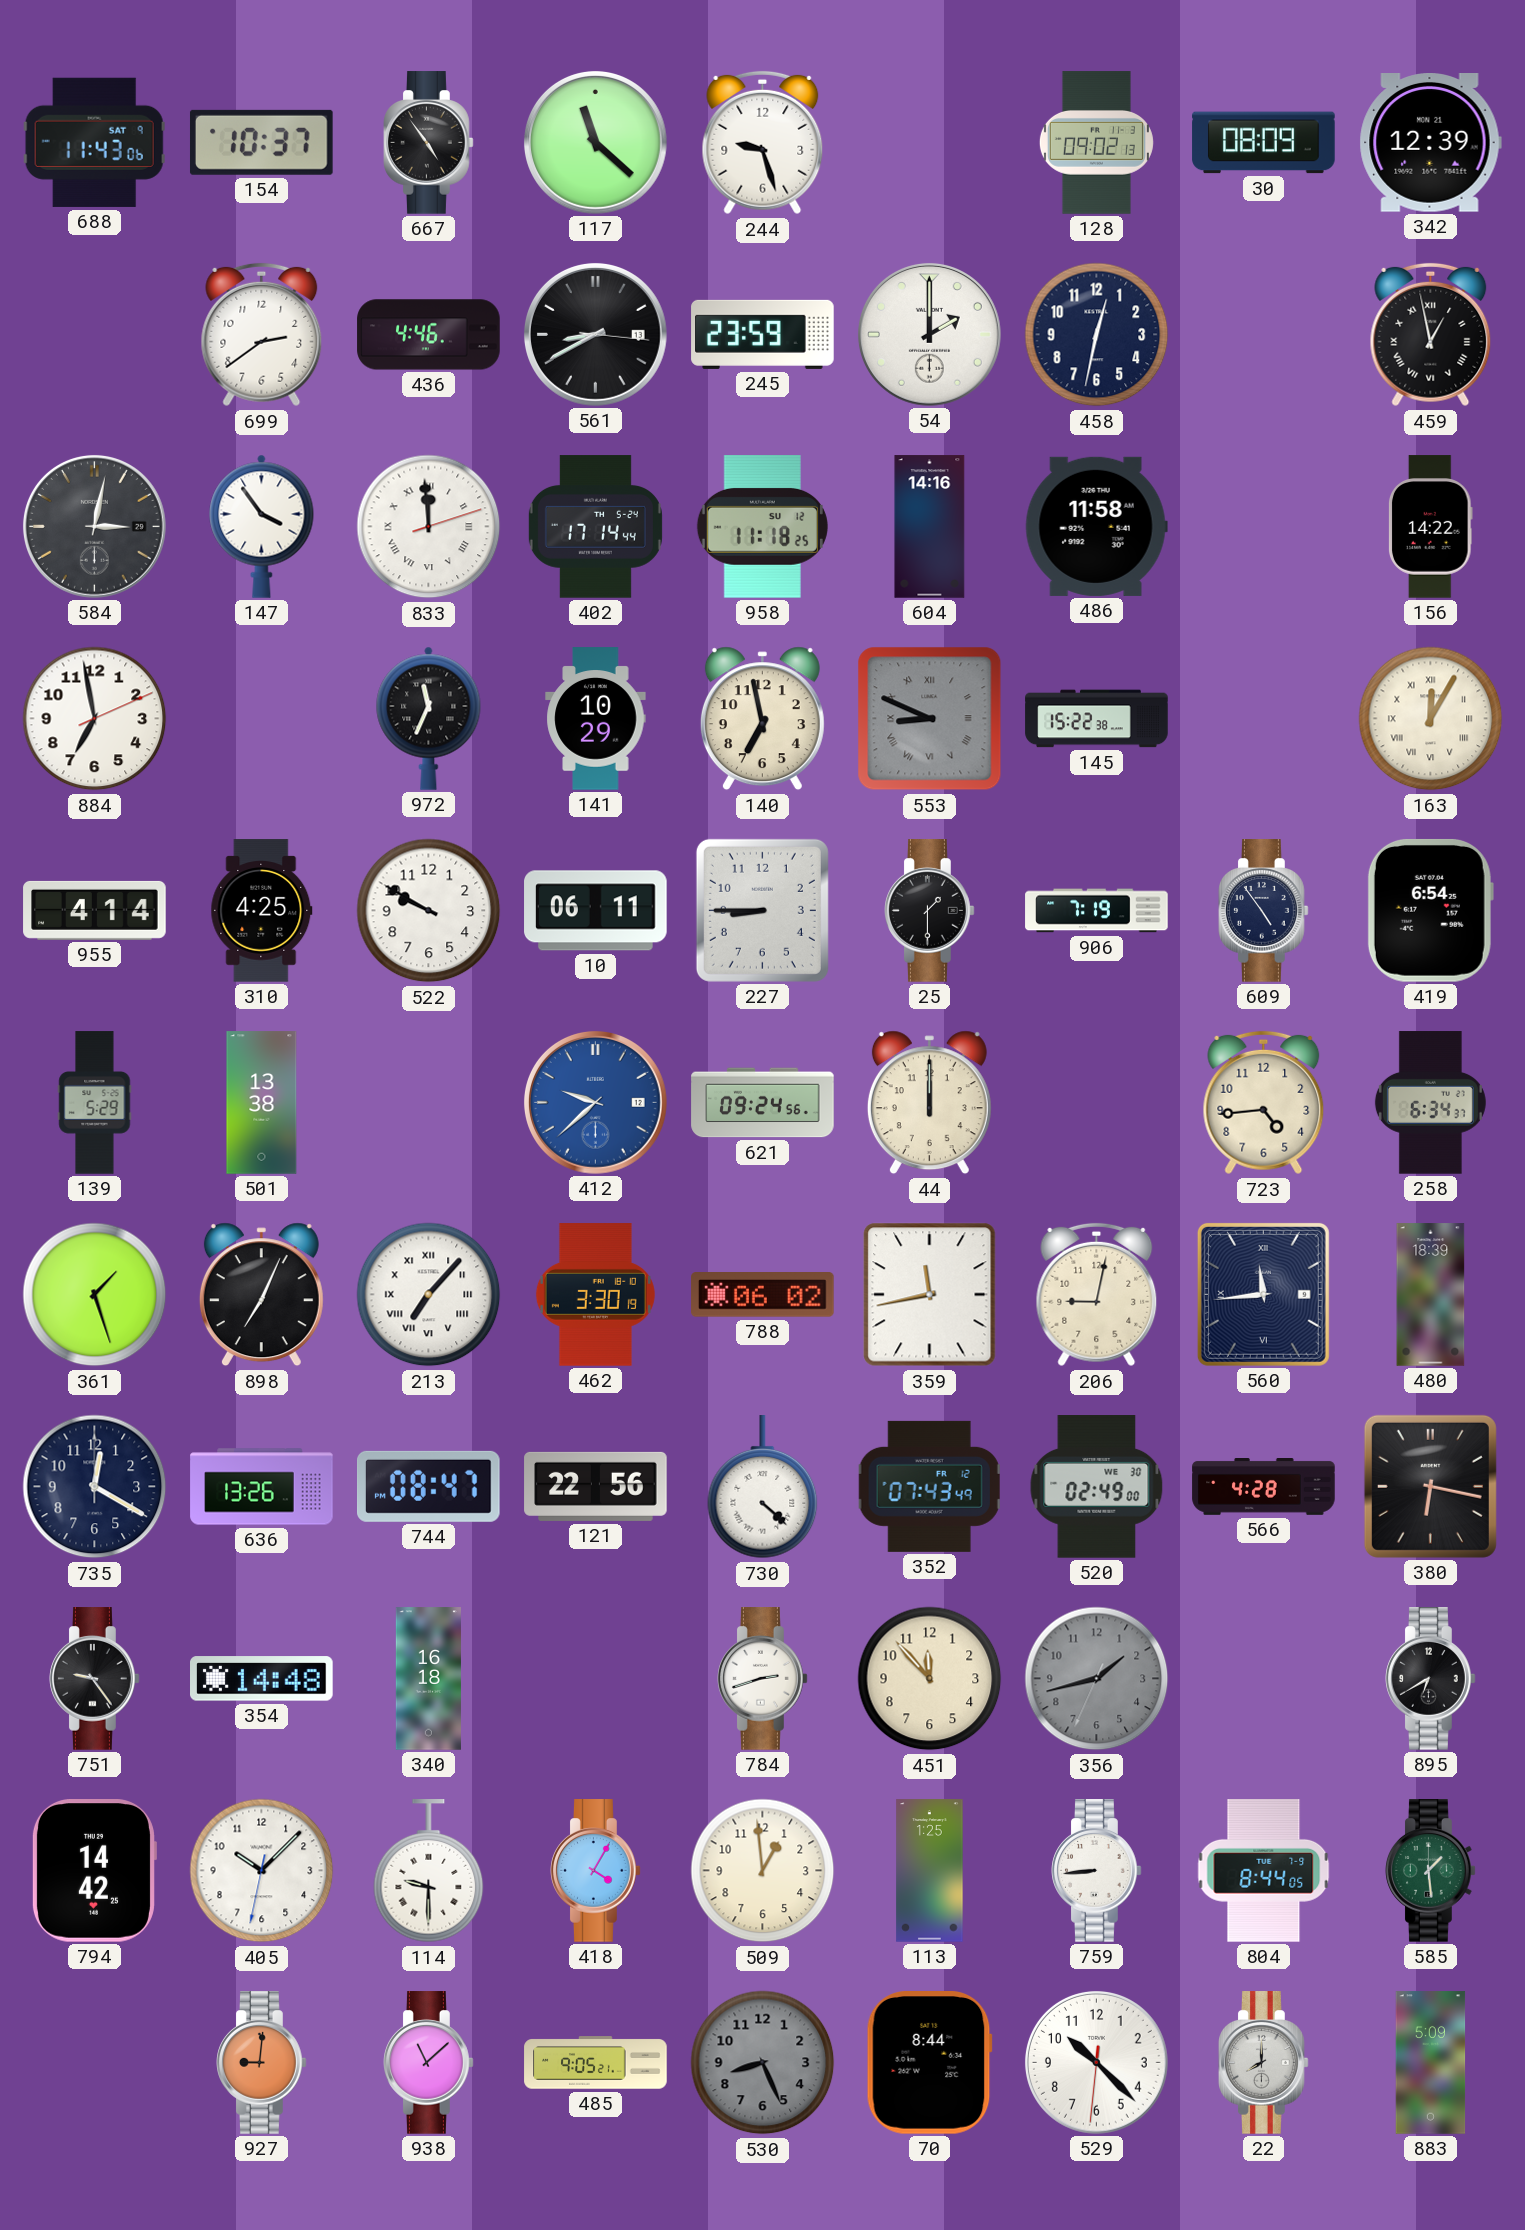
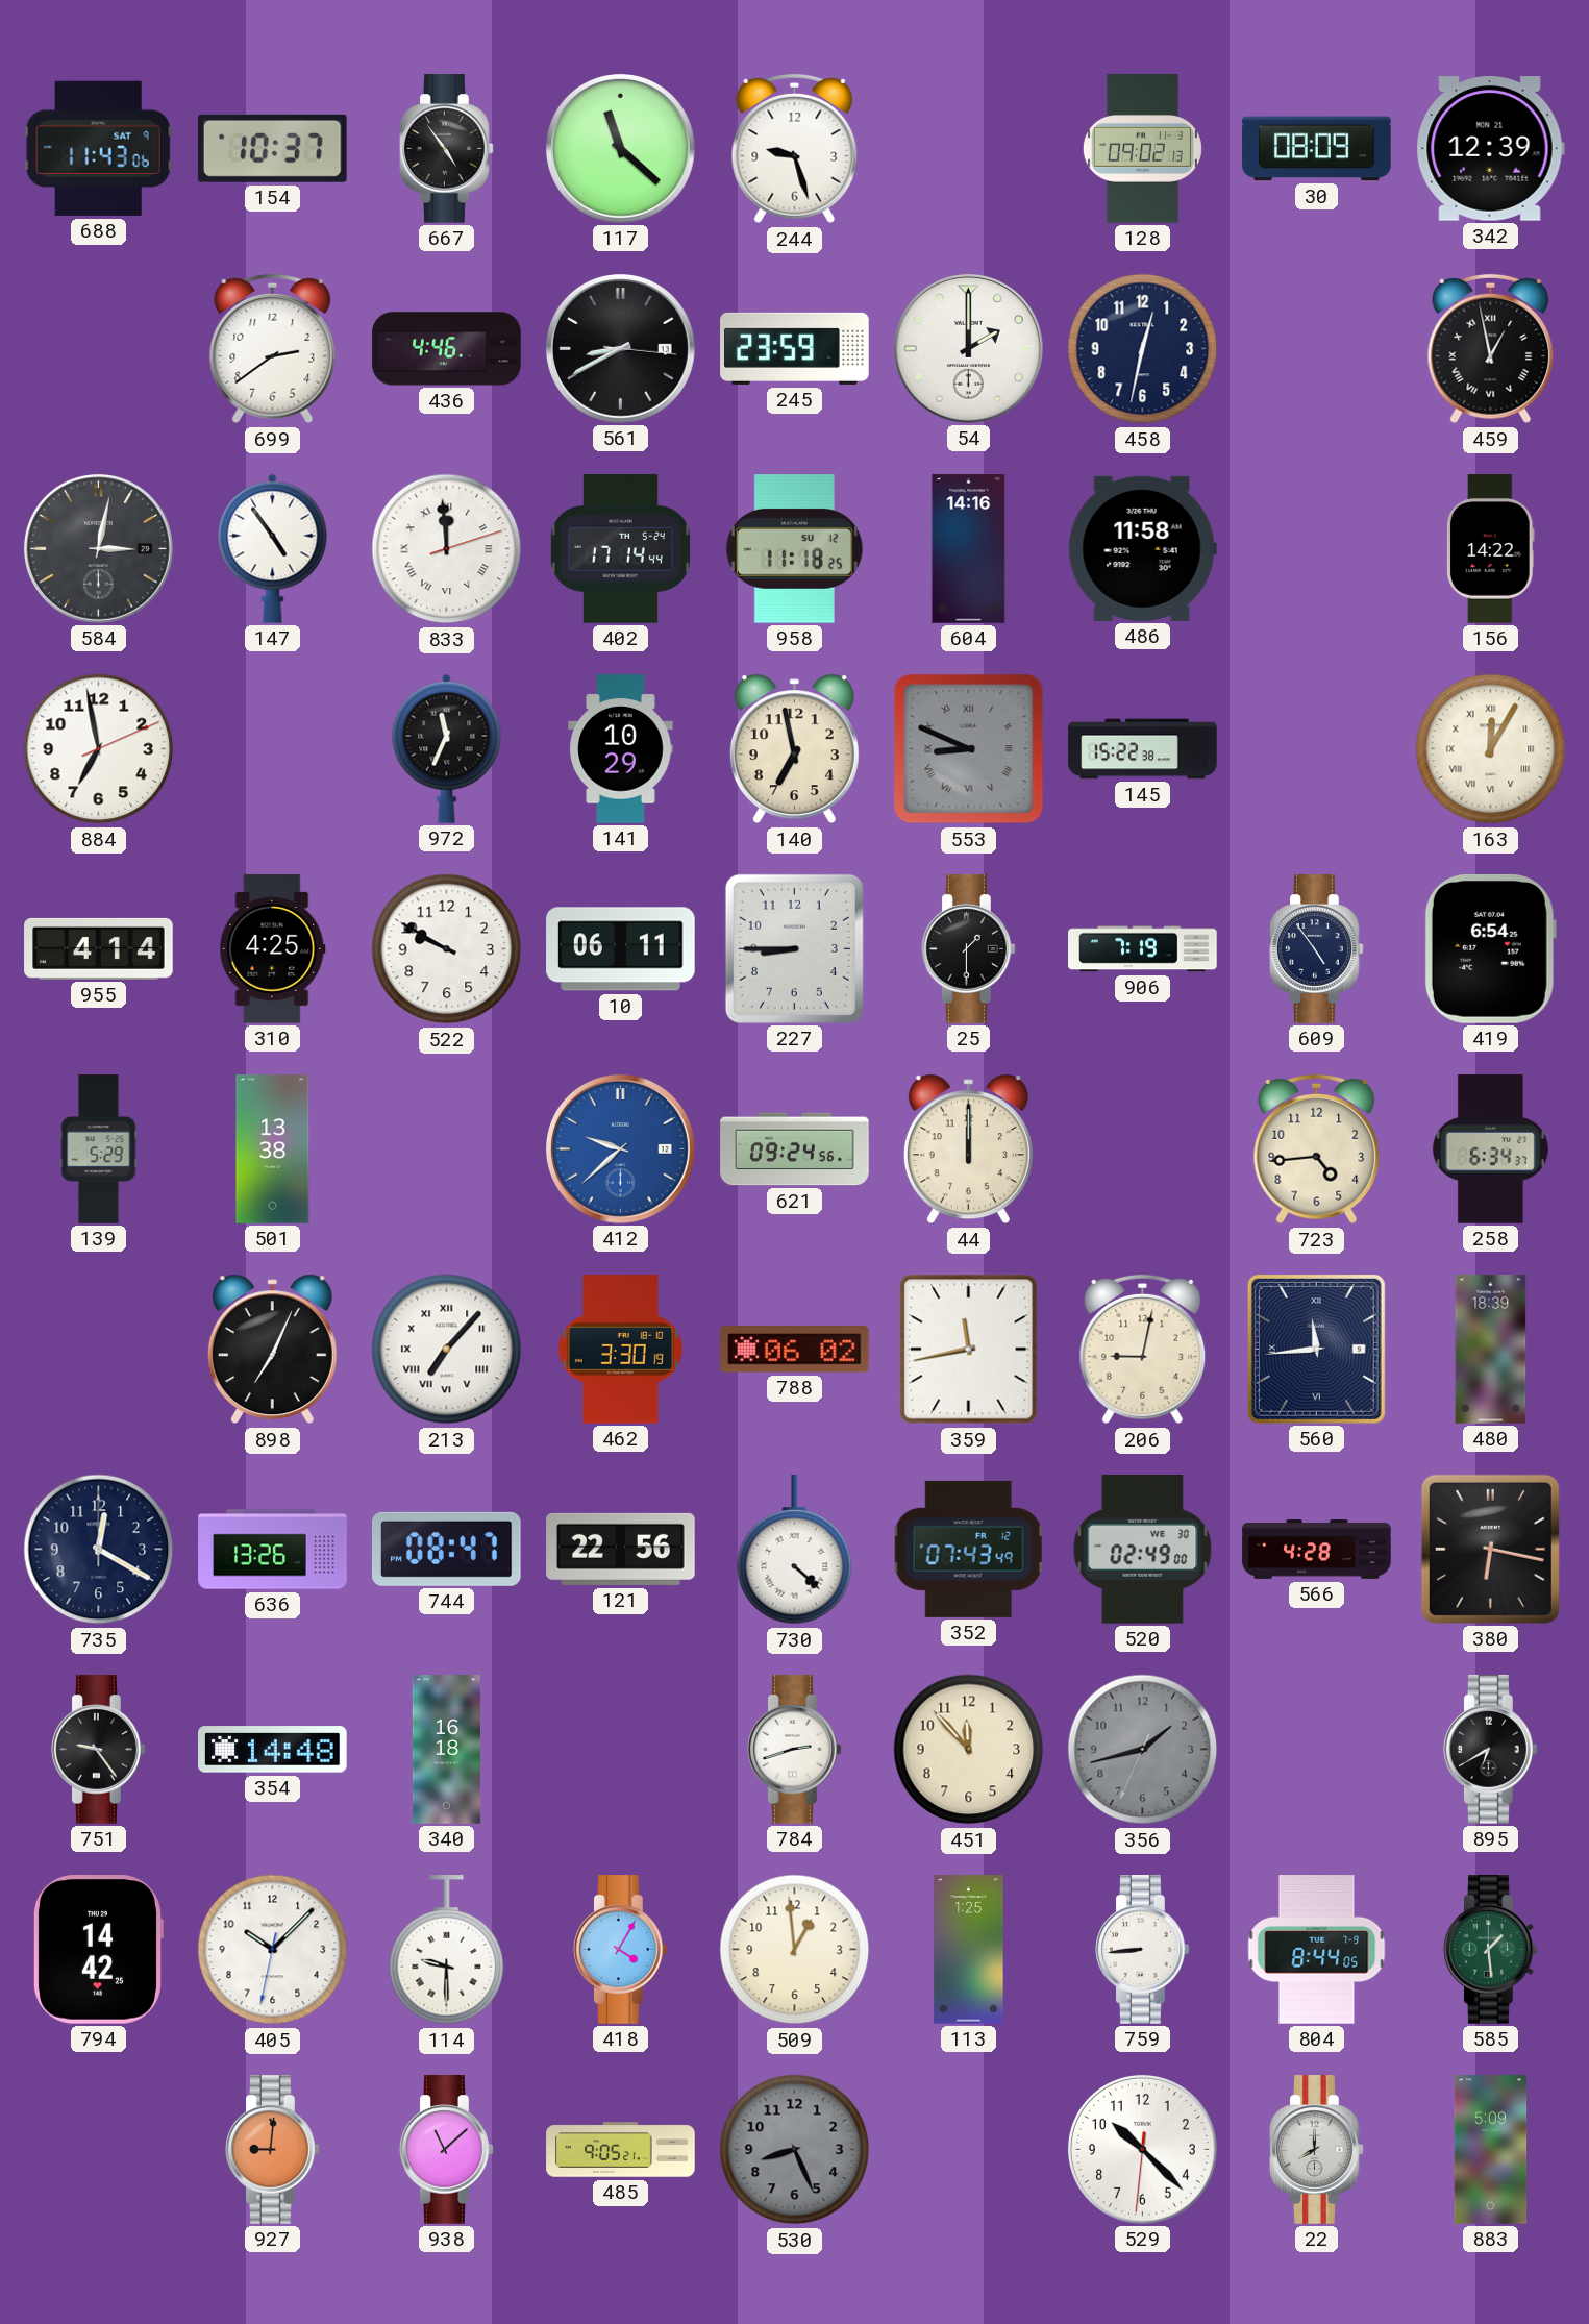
147: 3:54 -> 4:54
361: 1:27 -> none
70: 8:44 -> none
